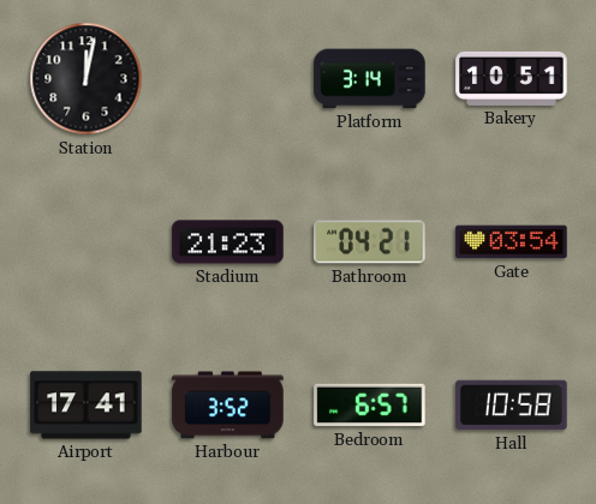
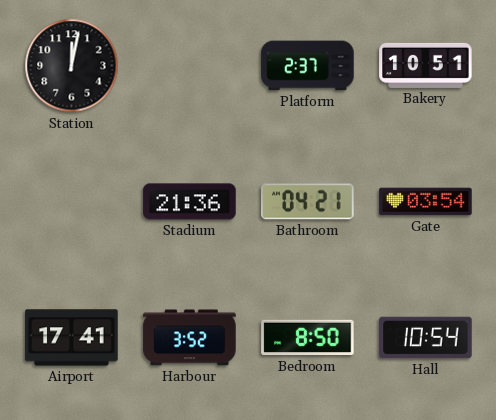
Platform: 3:14 -> 2:37
Stadium: 21:23 -> 21:36
Bedroom: 6:57 -> 8:50
Hall: 10:58 -> 10:54
